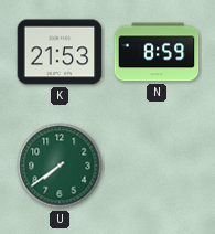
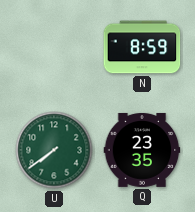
K: 21:53 -> none
Q: none -> 23:35
